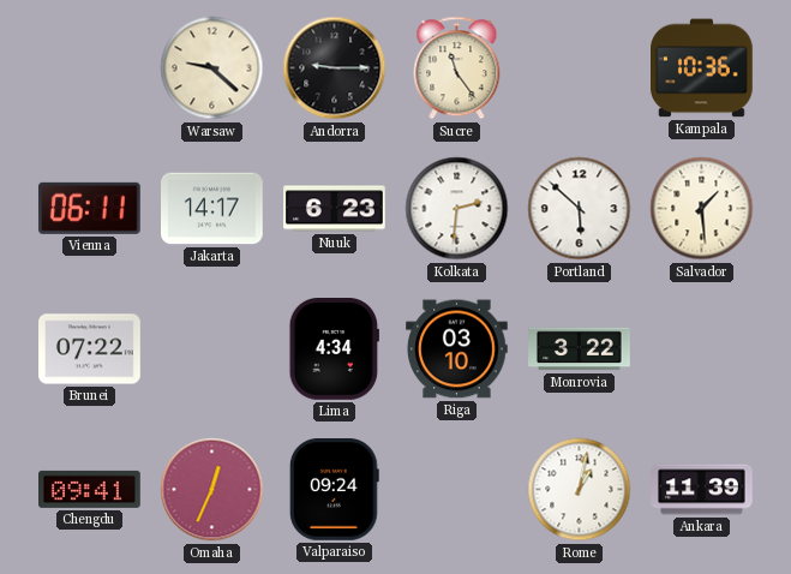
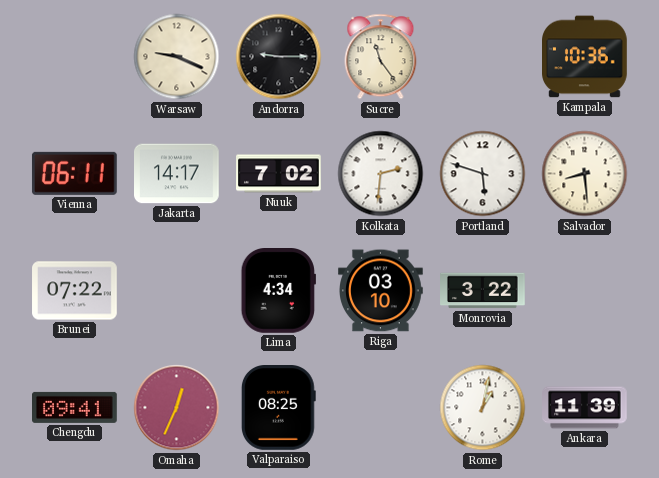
Warsaw: 9:22 -> 9:19
Nuuk: 6:23 -> 7:02
Portland: 5:52 -> 5:48
Salvador: 1:29 -> 8:29
Valparaiso: 09:24 -> 08:25
